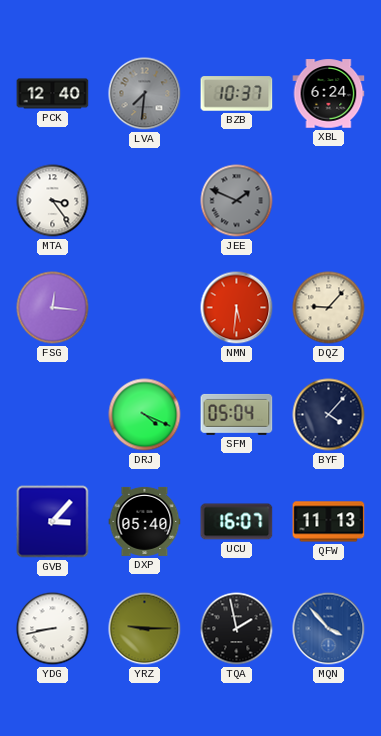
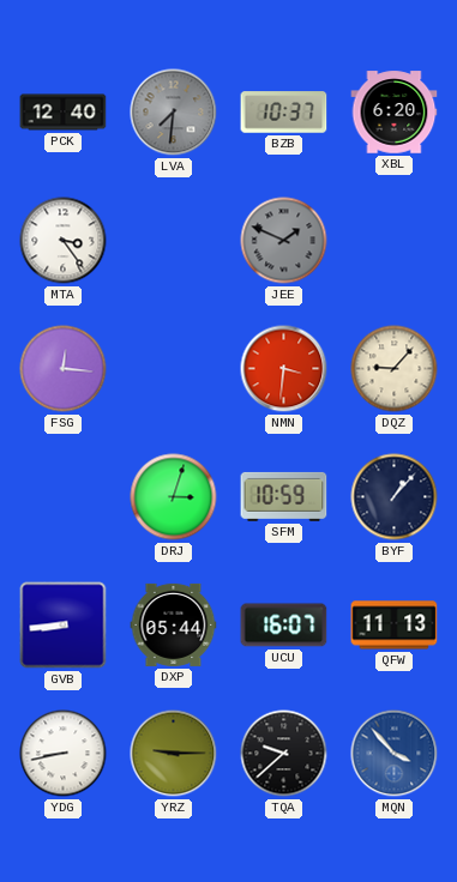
XBL: 6:24 -> 6:20
NMN: 5:31 -> 3:31
DRJ: 4:19 -> 3:03
SFM: 05:04 -> 10:59
BYF: 4:07 -> 1:07
GVB: 3:07 -> 8:44
DXP: 05:40 -> 05:44
TQA: 1:58 -> 9:38
